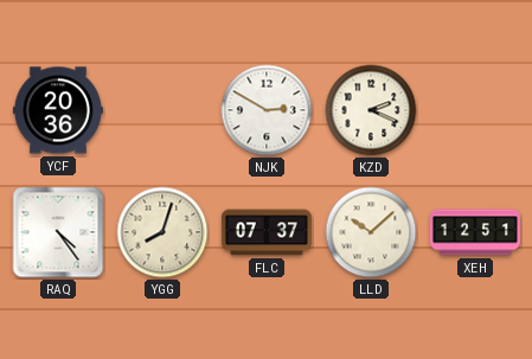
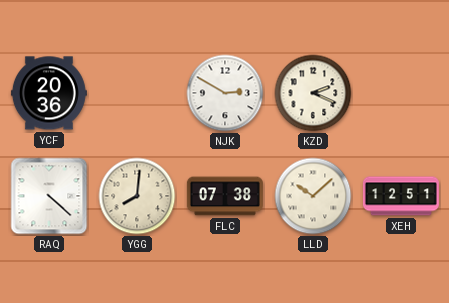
RAQ: 4:24 -> 4:22
YGG: 8:03 -> 8:01
FLC: 07:37 -> 07:38
